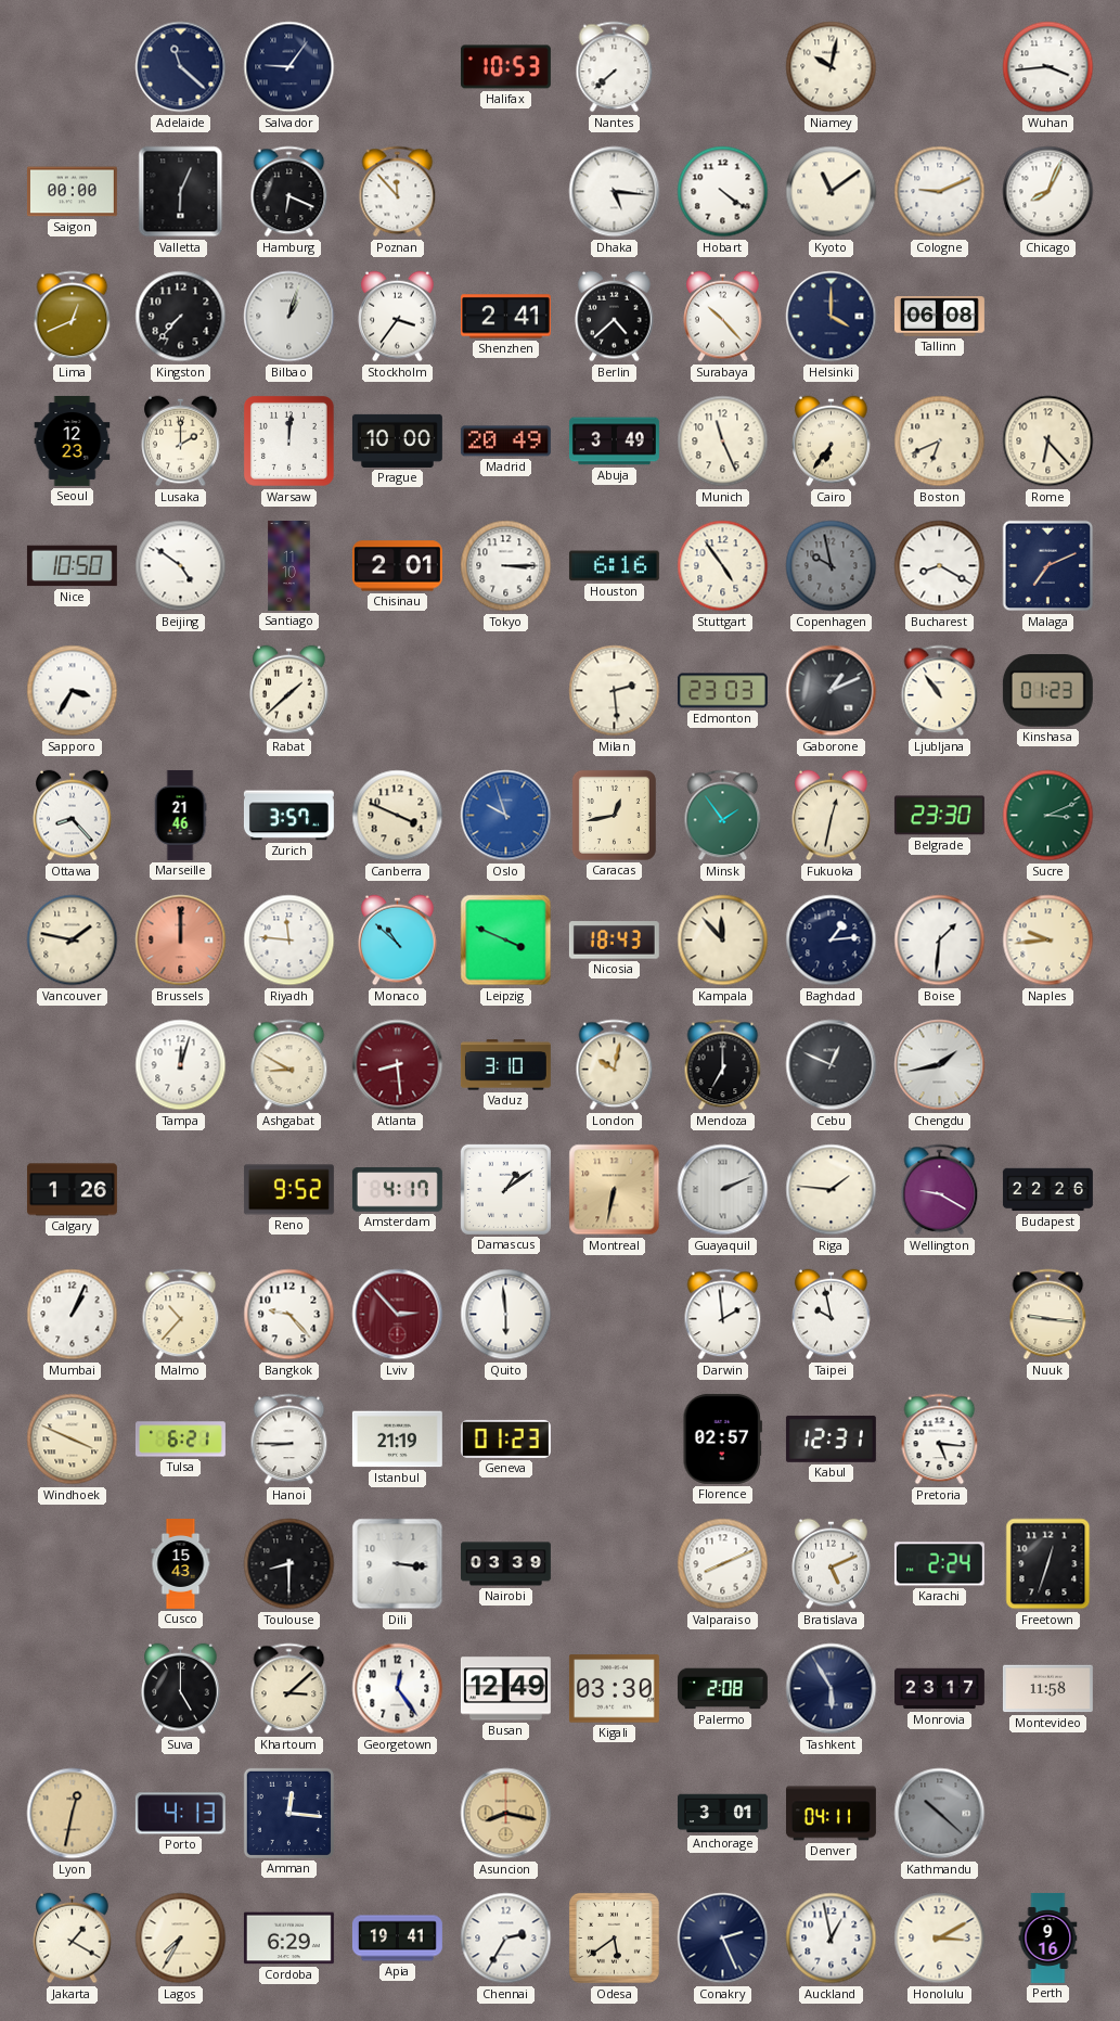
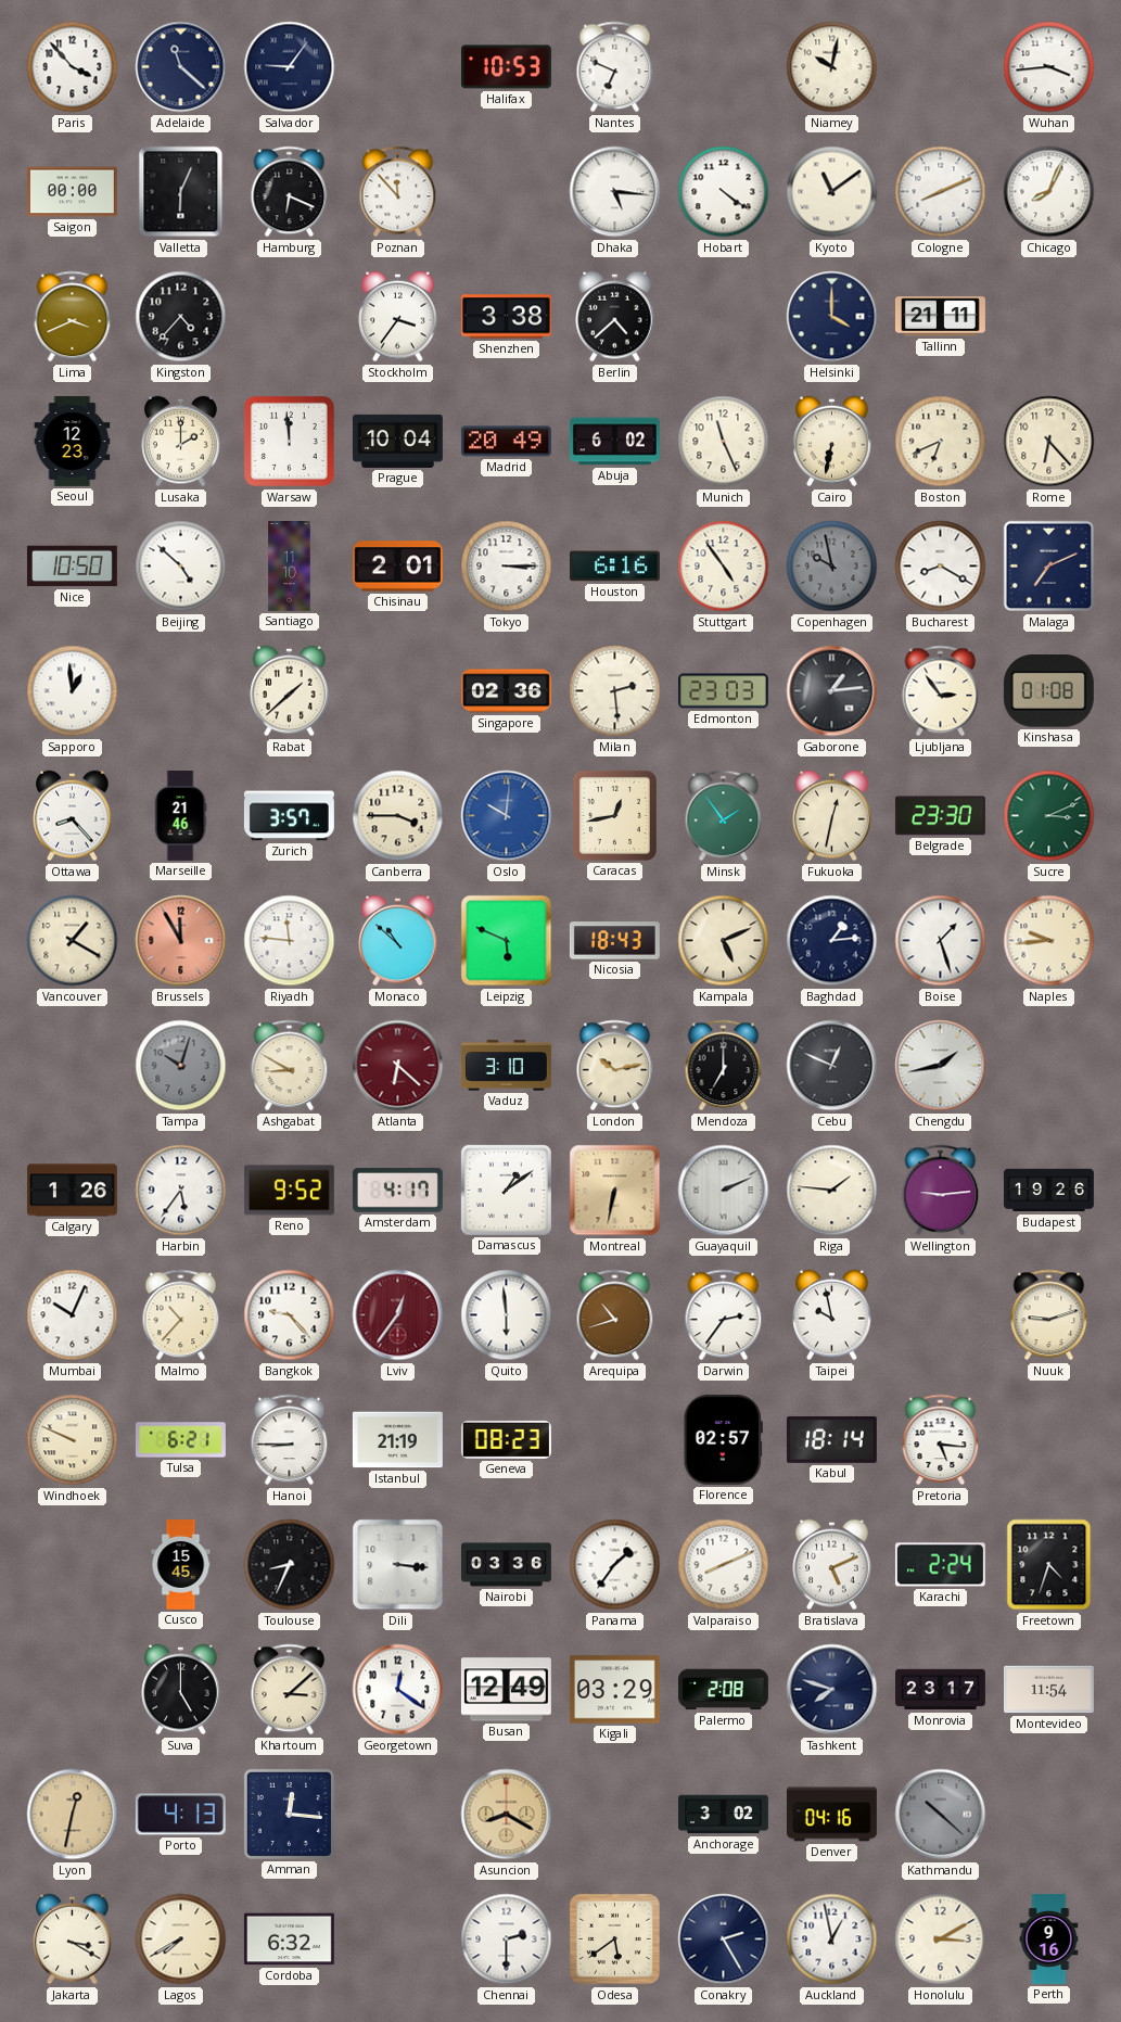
Paris: none -> 3:53
Nantes: 7:38 -> 6:49
Cologne: 9:11 -> 8:11
Lima: 12:41 -> 3:41
Kingston: 7:37 -> 4:37
Bilbao: 1:03 -> none
Shenzhen: 2:41 -> 3:38
Surabaya: 10:23 -> none
Tallinn: 06:08 -> 21:11
Warsaw: 12:01 -> 11:59
Prague: 10:00 -> 10:04
Abuja: 3:49 -> 6:02
Cairo: 6:36 -> 6:32
Beijing: 4:51 -> 4:52
Sapporo: 3:35 -> 12:59
Singapore: none -> 02:36
Gaborone: 1:11 -> 1:14
Ljubljana: 10:54 -> 2:54
Kinshasa: 01:23 -> 01:08
Canberra: 3:49 -> 3:45
Oslo: 9:57 -> 10:01
Vancouver: 1:47 -> 1:20
Brussels: 12:00 -> 11:55
Leipzig: 3:49 -> 5:49
Kampala: 11:53 -> 5:11
Boise: 1:31 -> 1:27
Tampa: 12:03 -> 10:03
Tampa dial: white -> grey
Atlanta: 8:29 -> 6:22
London: 10:02 -> 10:13
Harbin: none -> 5:36
Wellington: 9:20 -> 9:14
Budapest: 22:26 -> 19:26
Mumbai: 1:04 -> 10:04
Lviv: 2:53 -> 12:36
Arequipa: none -> 10:42
Darwin: 1:59 -> 2:36
Nuuk: 9:16 -> 9:12
Windhoek: 3:49 -> 9:49
Geneva: 01:23 -> 08:23
Kabul: 12:31 -> 18:14
Cusco: 15:43 -> 15:45
Toulouse: 8:30 -> 8:34
Nairobi: 03:39 -> 03:36
Panama: none -> 1:36
Freetown: 12:33 -> 4:33
Georgetown: 12:24 -> 12:21
Kigali: 03:30 -> 03:29
Tashkent: 5:55 -> 7:48
Montevideo: 11:58 -> 11:54
Asuncion: 8:17 -> 8:20
Anchorage: 3:01 -> 3:02
Denver: 04:11 -> 04:16
Jakarta: 1:20 -> 3:20
Lagos: 7:35 -> 7:40
Cordoba: 6:29 -> 6:32
Apia: 19:41 -> none
Chennai: 2:35 -> 2:30
Conakry: 2:26 -> 2:25
